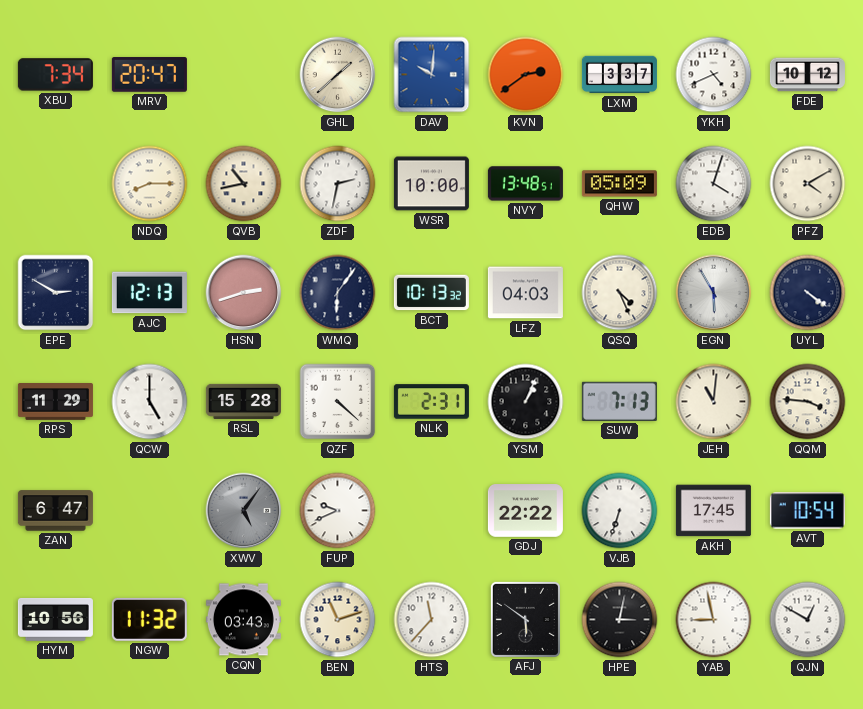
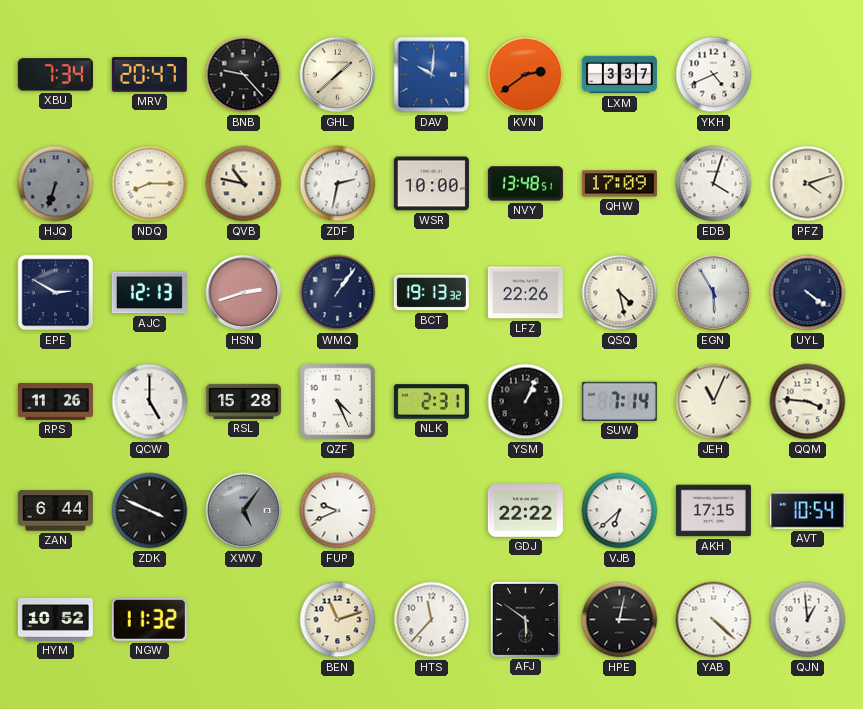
BNB: none -> 9:23
FDE: 10:12 -> none
HJQ: none -> 6:33
QVB: 10:43 -> 10:47
QHW: 05:09 -> 17:09
PFZ: 4:10 -> 4:12
WMQ: 6:06 -> 1:06
BCT: 10:13 -> 19:13
LFZ: 04:03 -> 22:26
QSQ: 4:26 -> 4:28
RPS: 11:29 -> 11:26
QZF: 4:22 -> 4:26
SUW: 7:13 -> 7:14
JEH: 11:01 -> 11:04
ZAN: 6:47 -> 6:44
ZDK: none -> 3:49
VJB: 6:33 -> 6:38
AKH: 17:45 -> 17:15
HYM: 10:56 -> 10:52
CQN: 03:43 -> none
YAB: 8:58 -> 4:22
QJN: 12:50 -> 12:59
